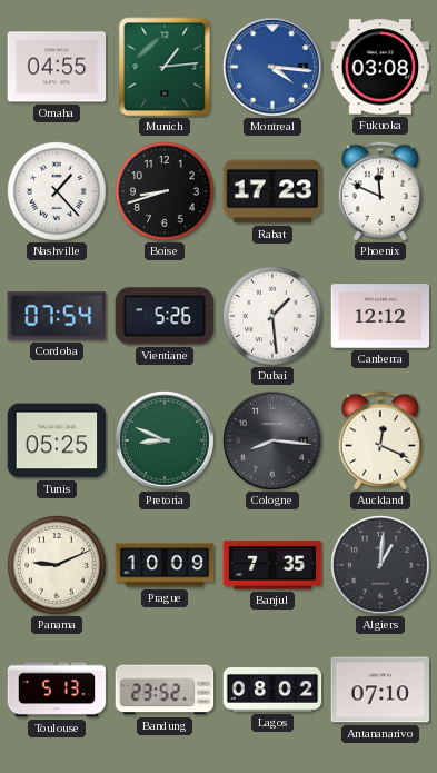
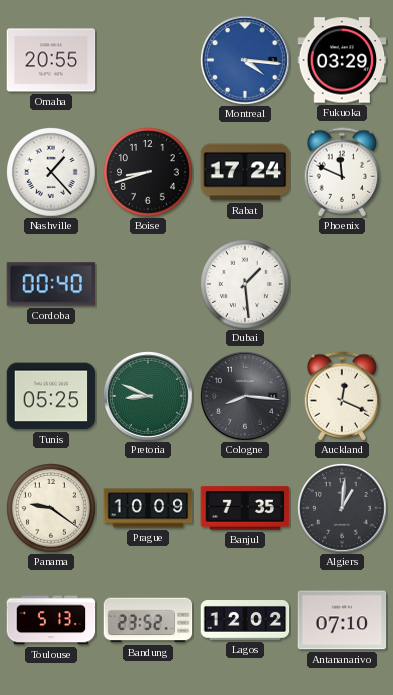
Omaha: 04:55 -> 20:55
Munich: 1:14 -> none
Fukuoka: 03:08 -> 03:29
Rabat: 17:23 -> 17:24
Cordoba: 07:54 -> 00:40
Vientiane: 5:26 -> none
Canberra: 12:12 -> none
Panama: 9:11 -> 9:21
Lagos: 08:02 -> 12:02
